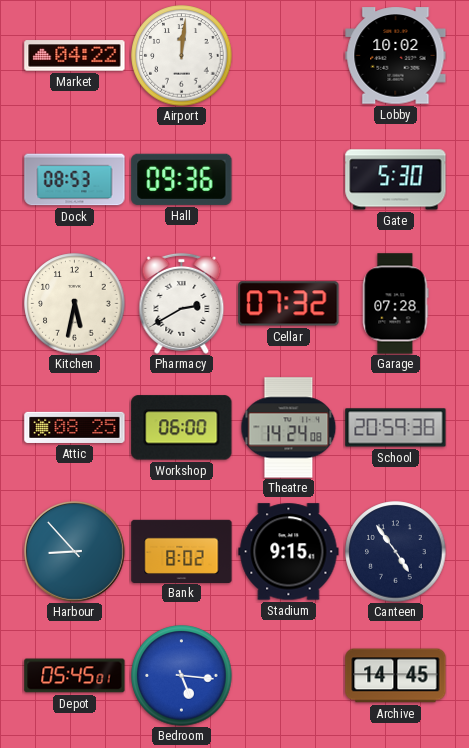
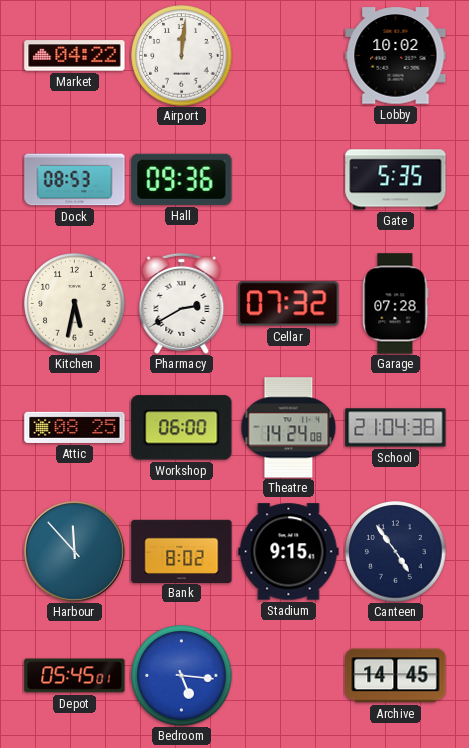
Gate: 5:30 -> 5:35
School: 20:59 -> 21:04
Harbour: 8:53 -> 11:53
